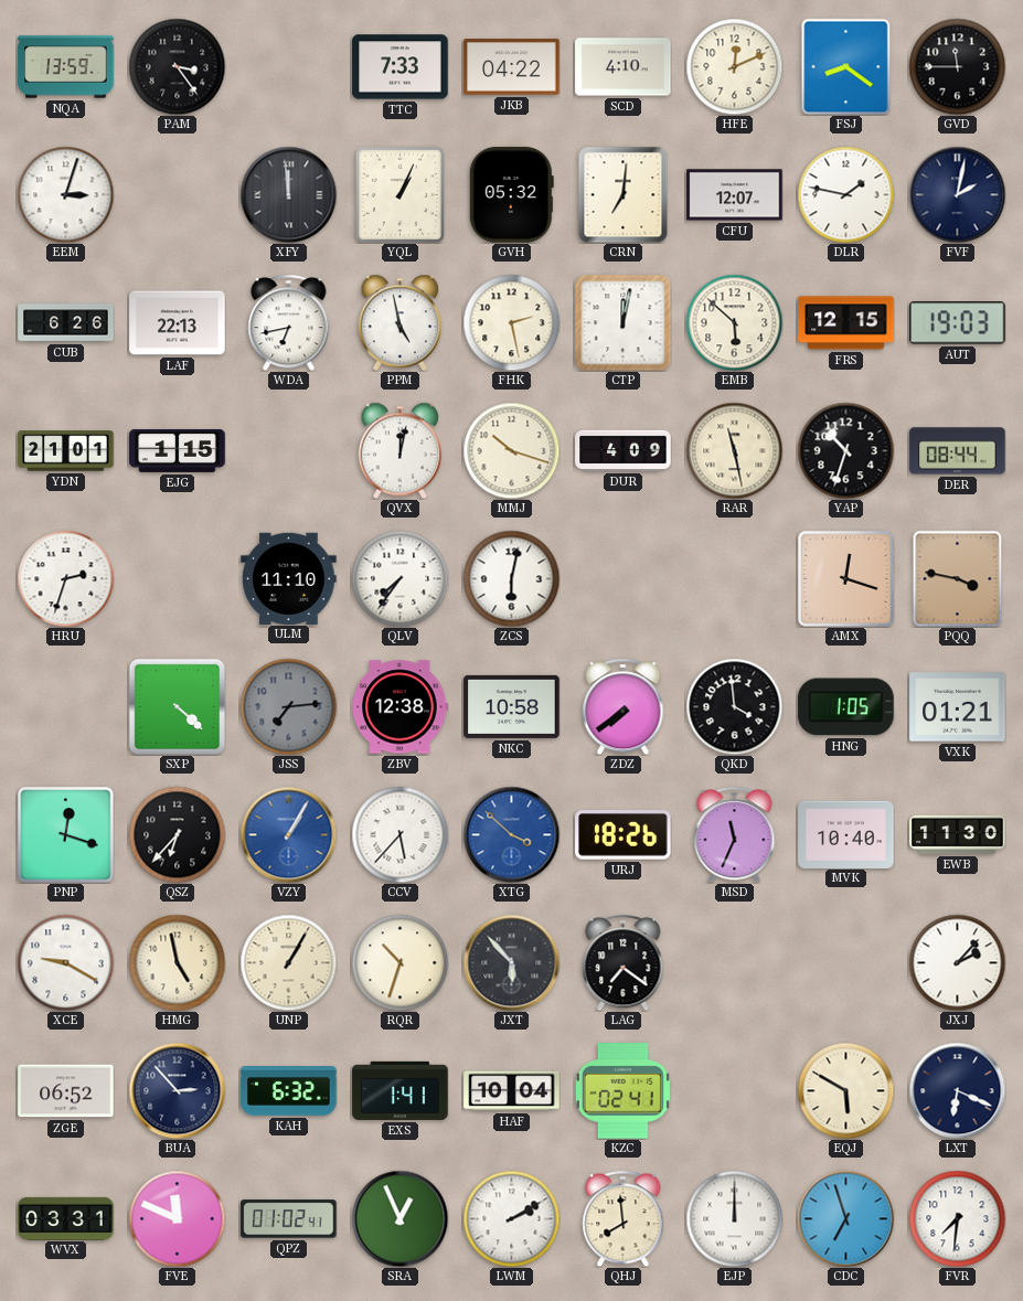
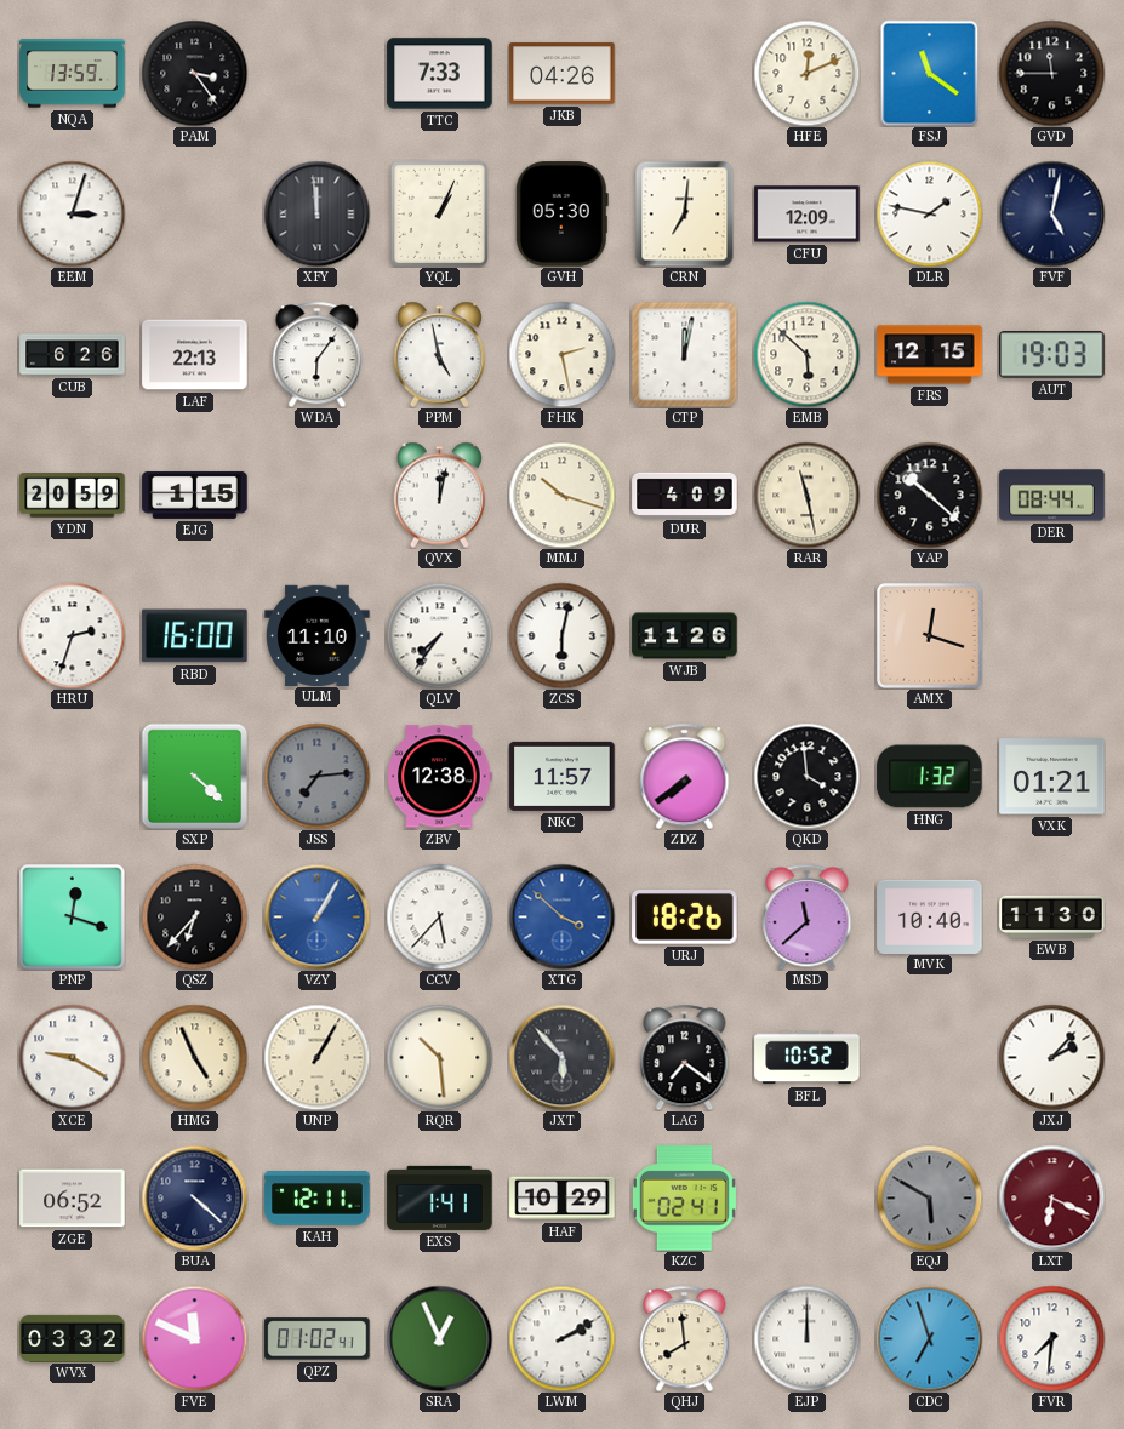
JKB: 04:22 -> 04:26
SCD: 4:10 -> none
FSJ: 8:21 -> 11:21
GVH: 05:32 -> 05:30
CFU: 12:07 -> 12:09
FVF: 2:02 -> 5:02
WDA: 6:43 -> 6:06
YDN: 21:01 -> 20:59
YAP: 10:33 -> 10:22
RBD: none -> 16:00
WJB: none -> 11:26
PQQ: 3:47 -> none
NKC: 10:58 -> 11:57
HNG: 1:05 -> 1:32
MSD: 11:34 -> 11:38
HMG: 4:58 -> 4:56
RQR: 10:33 -> 10:29
BFL: none -> 10:52
BUA: 2:53 -> 4:22
KAH: 6:32 -> 12:11
HAF: 10:04 -> 10:29
EQJ dial: cream -> grey
LXT dial: navy -> burgundy
WVX: 03:31 -> 03:32
